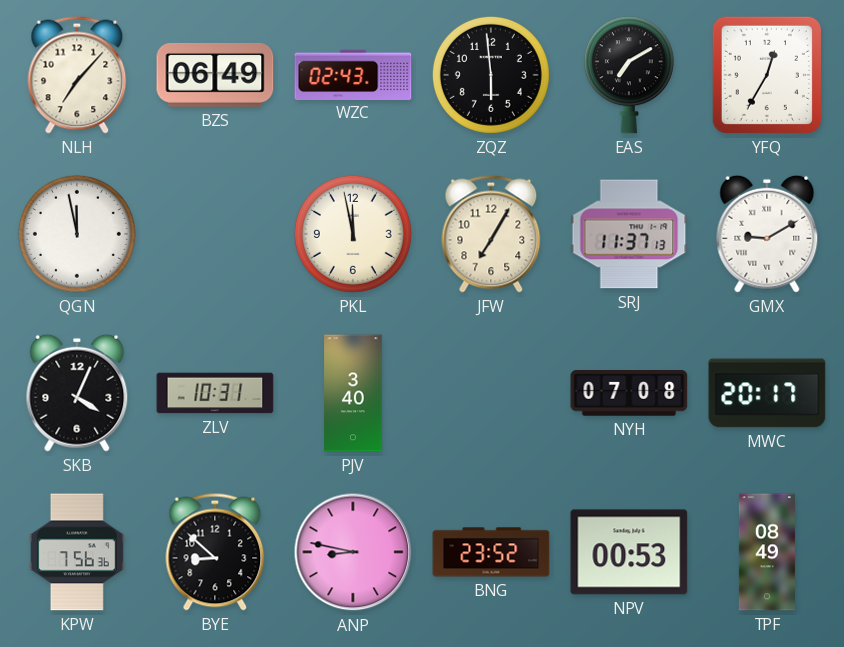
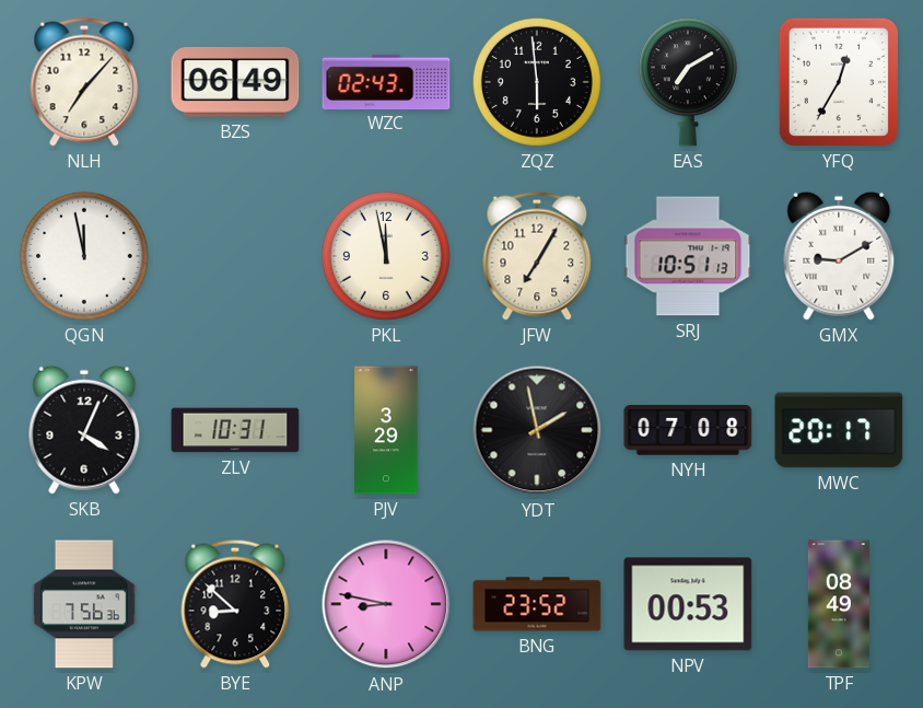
SRJ: 11:37 -> 10:51
PJV: 3:40 -> 3:29
YDT: none -> 1:58
